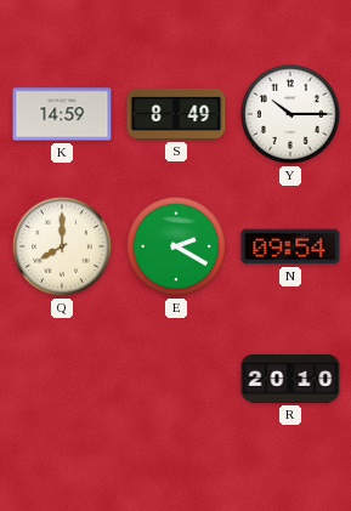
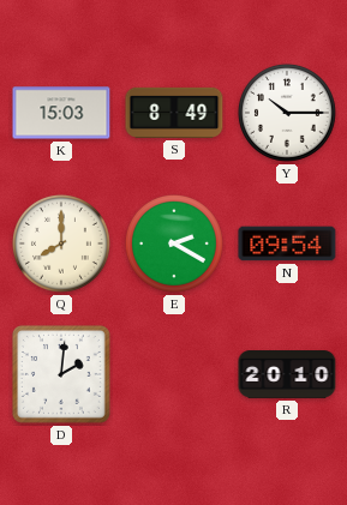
K: 14:59 -> 15:03
D: none -> 2:01
